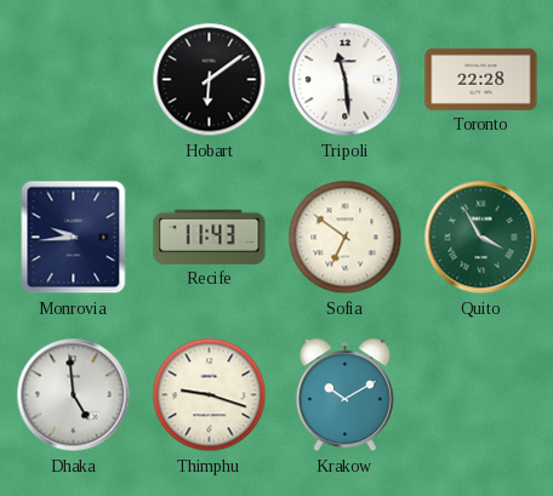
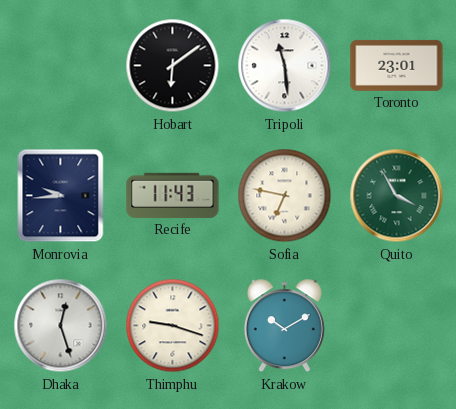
Toronto: 22:28 -> 23:01
Sofia: 6:51 -> 6:47
Dhaka: 4:59 -> 12:27
